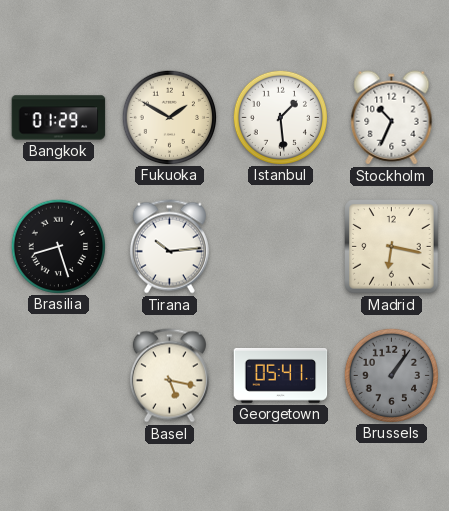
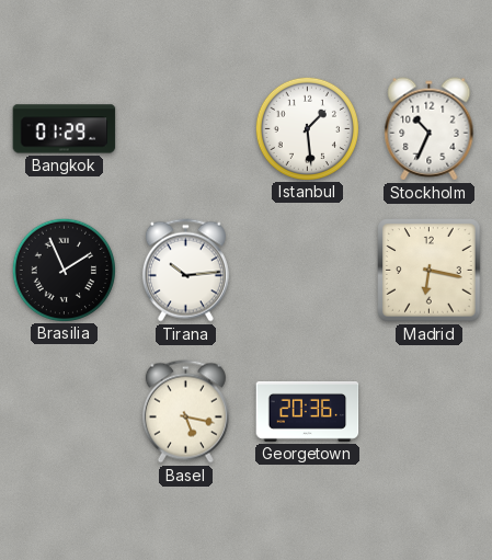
Fukuoka: 1:50 -> none
Brasilia: 8:27 -> 1:56
Georgetown: 05:41 -> 20:36
Brussels: 1:06 -> none
